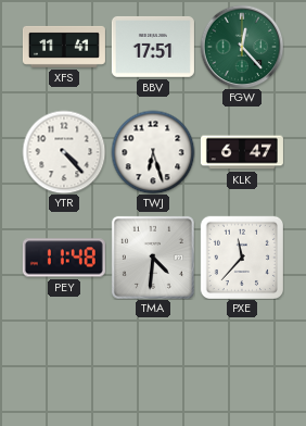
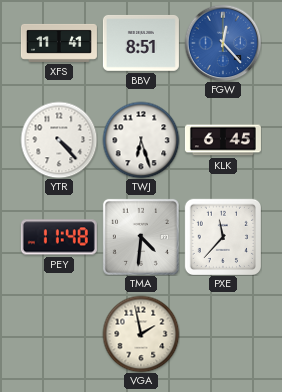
BBV: 17:51 -> 8:51
FGW dial: green -> blue
KLK: 6:47 -> 6:45
VGA: none -> 1:58
